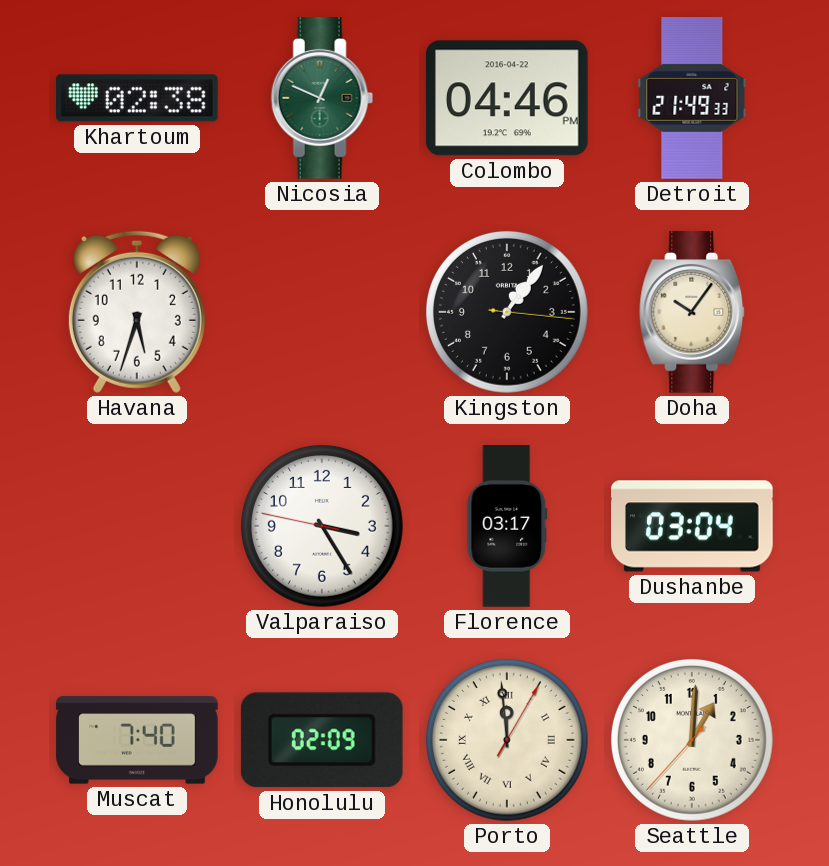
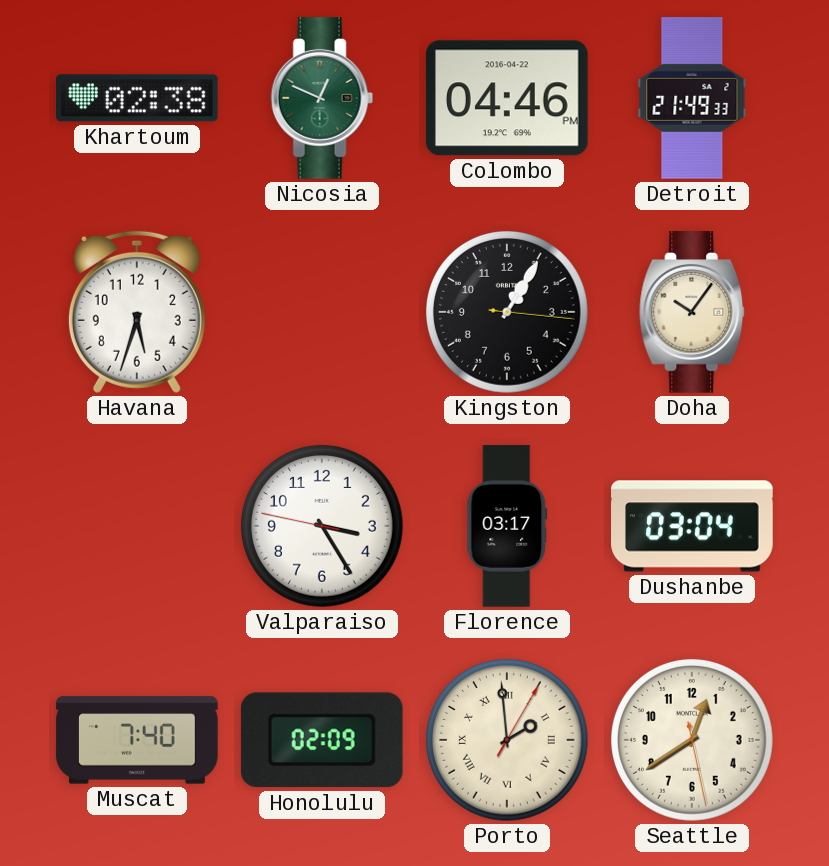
Kingston: 1:06 -> 1:05
Porto: 11:59 -> 1:59
Seattle: 1:00 -> 12:39
